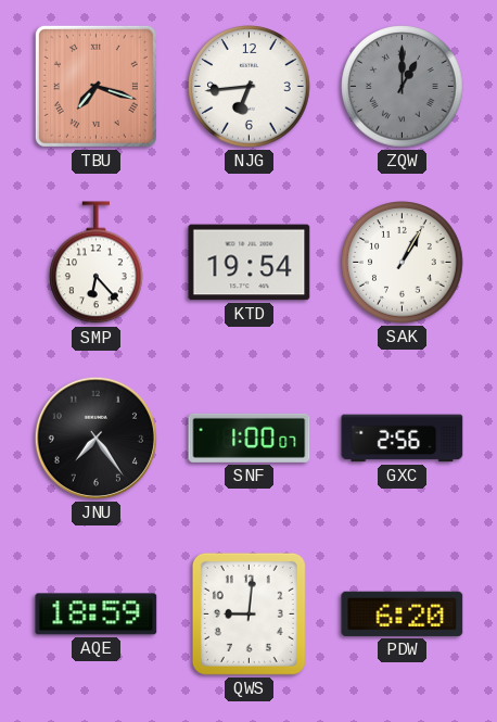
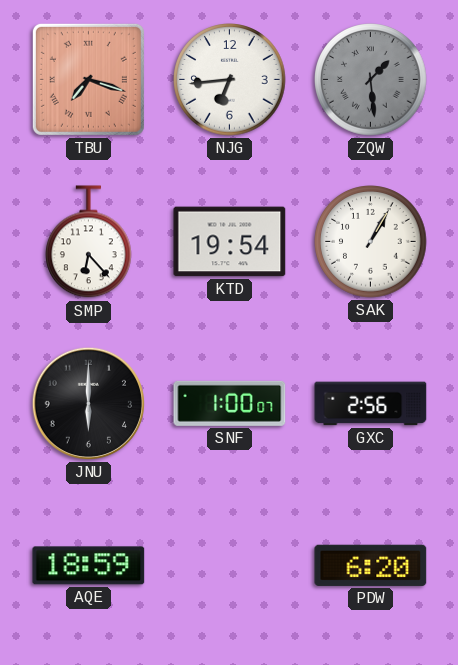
ZQW: 1:00 -> 1:29
JNU: 7:24 -> 6:00
QWS: 9:01 -> none
